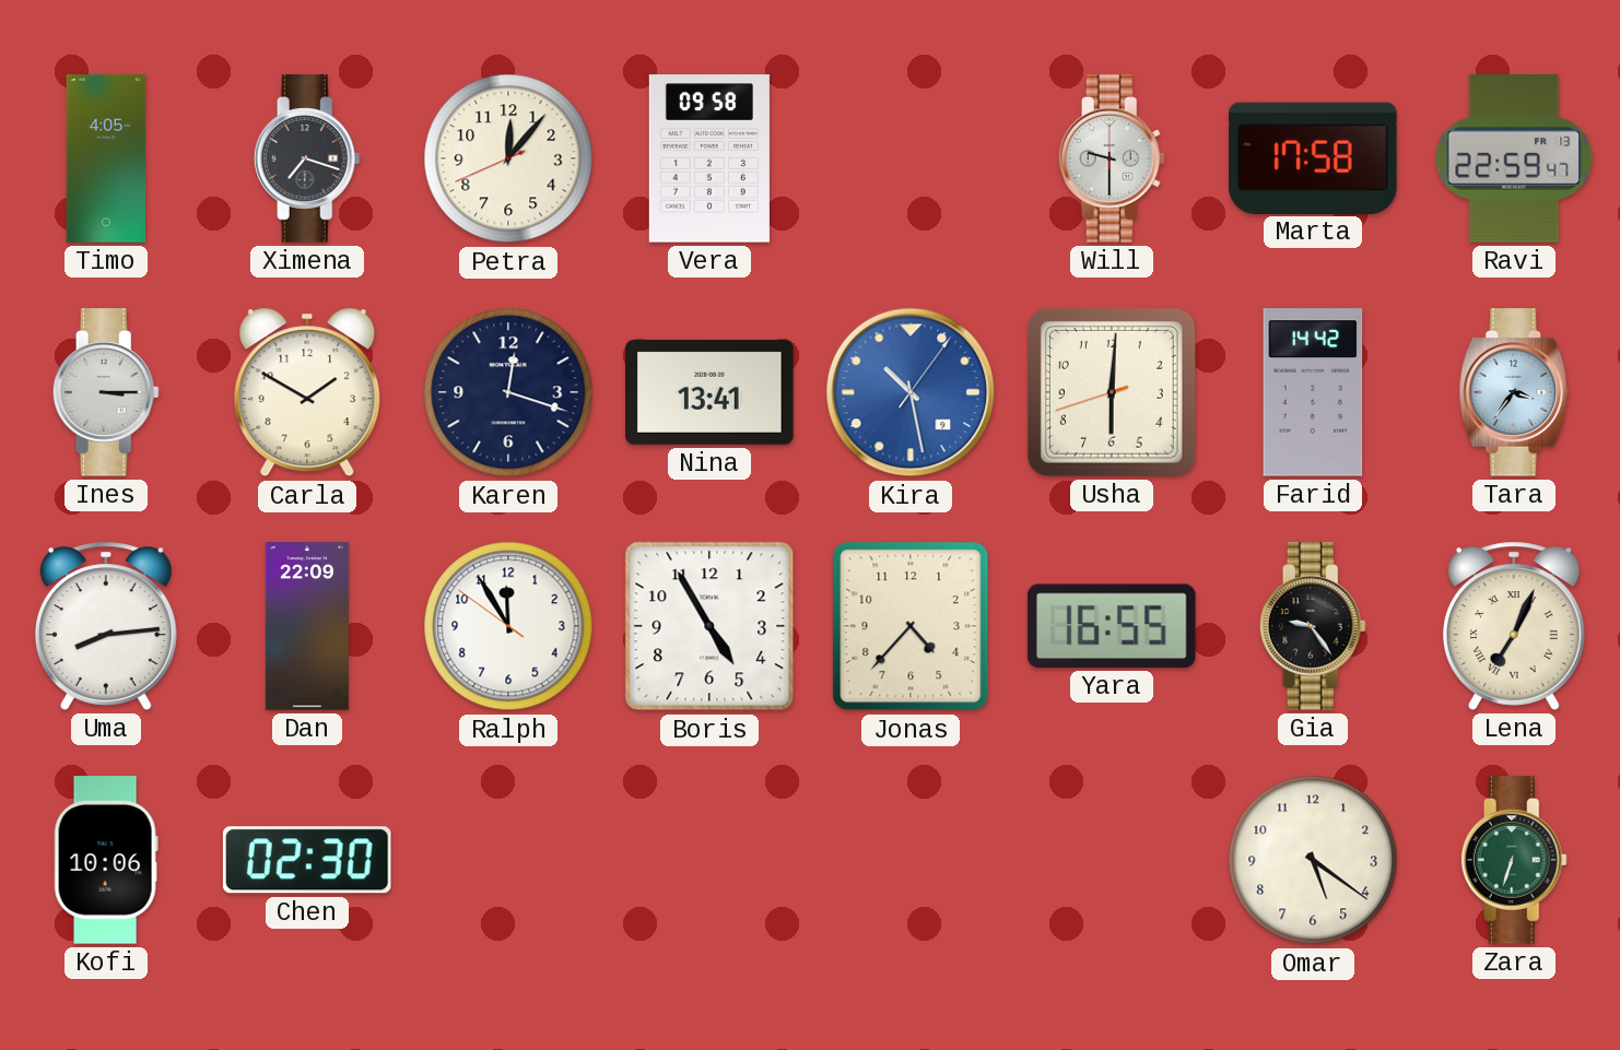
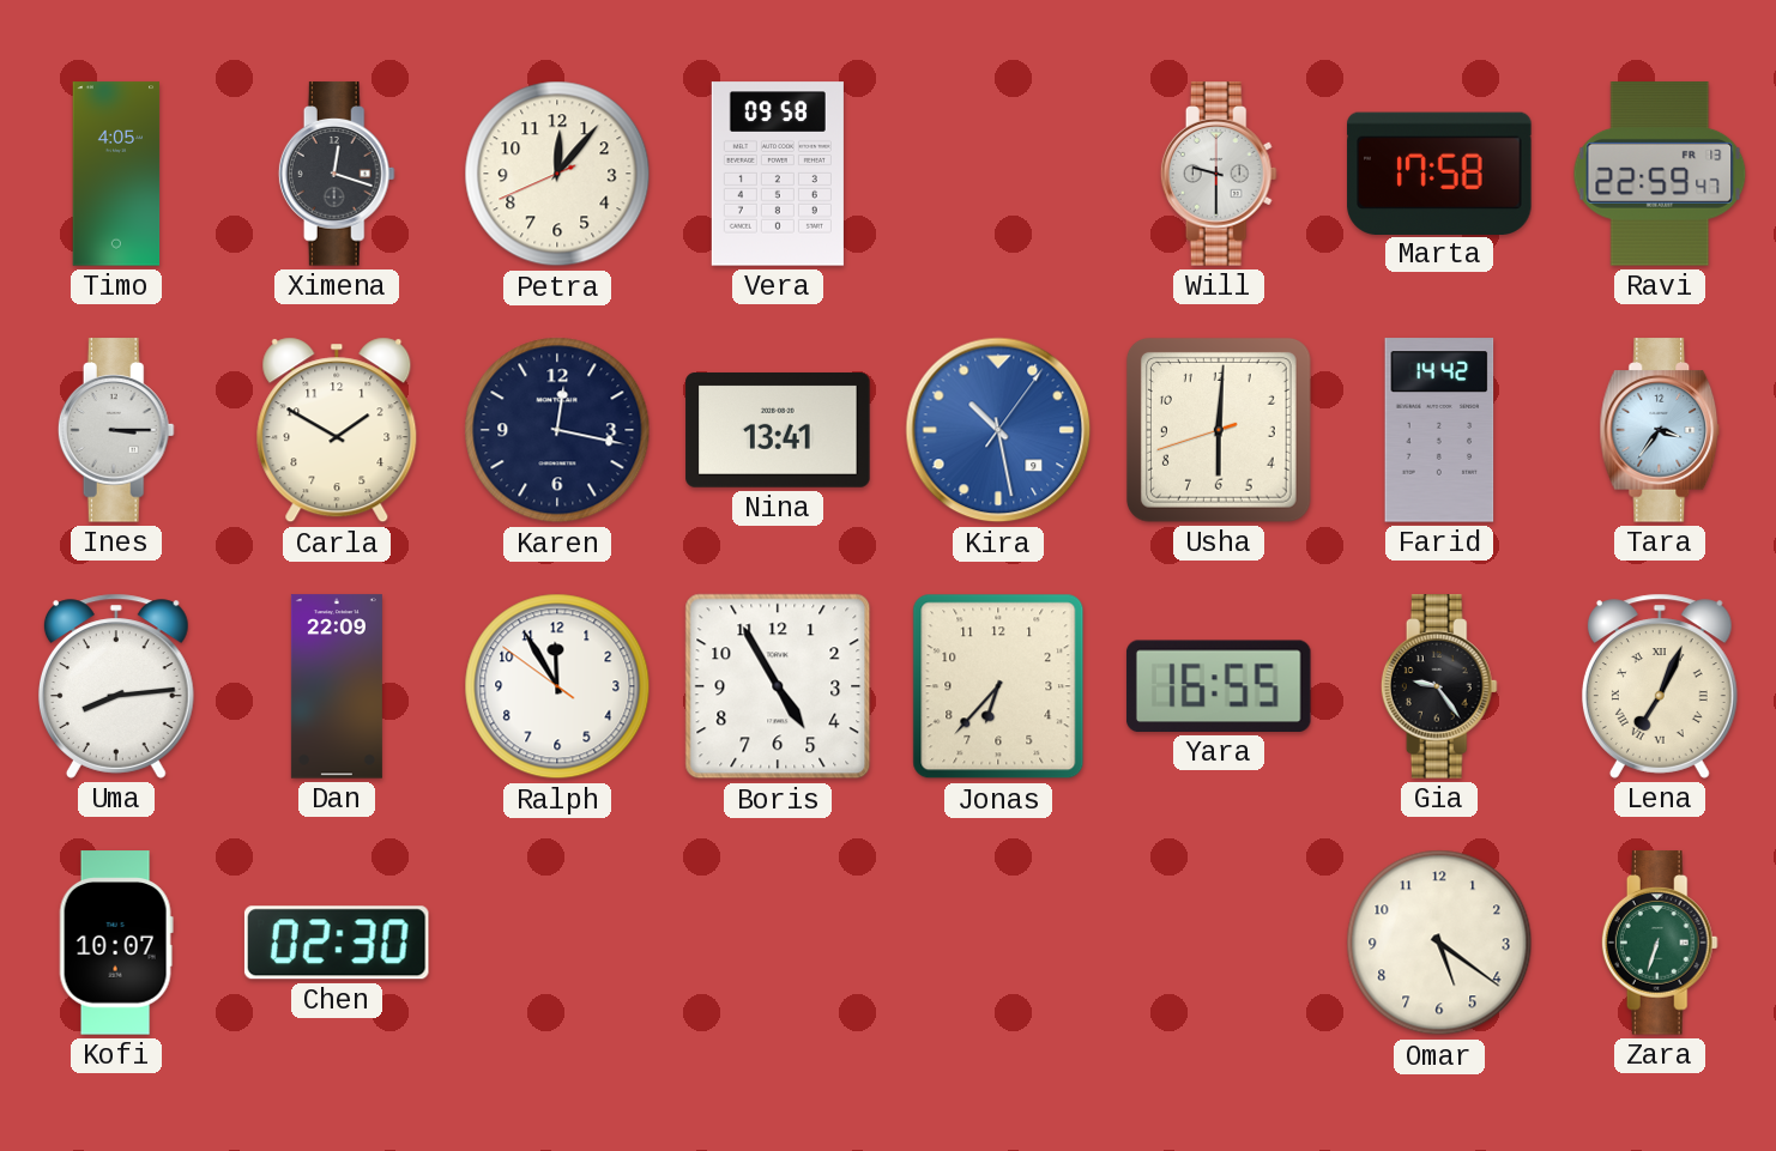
Ximena: 7:18 -> 12:18
Karen: 12:18 -> 12:17
Jonas: 4:37 -> 6:37
Kofi: 10:06 -> 10:07
